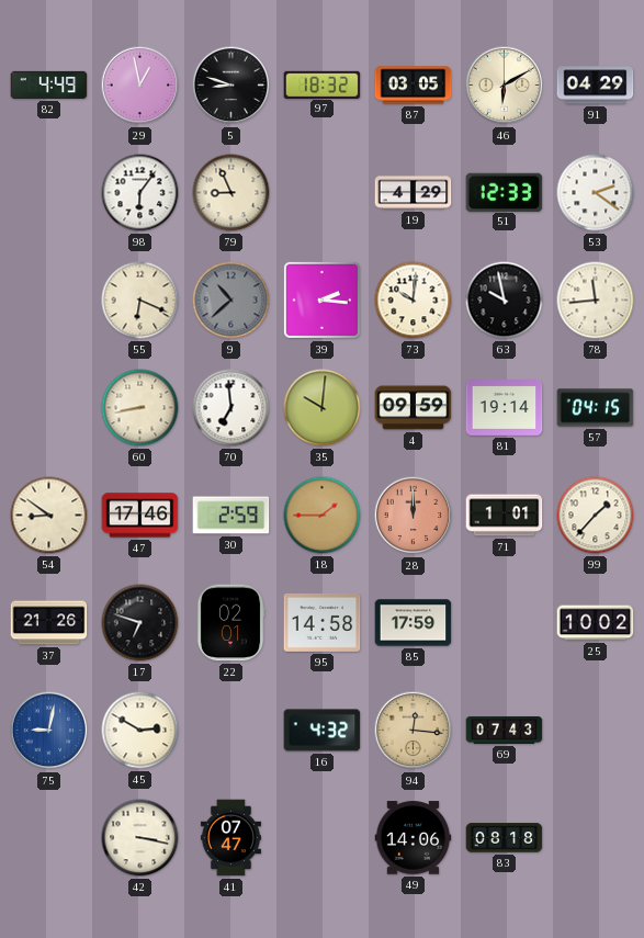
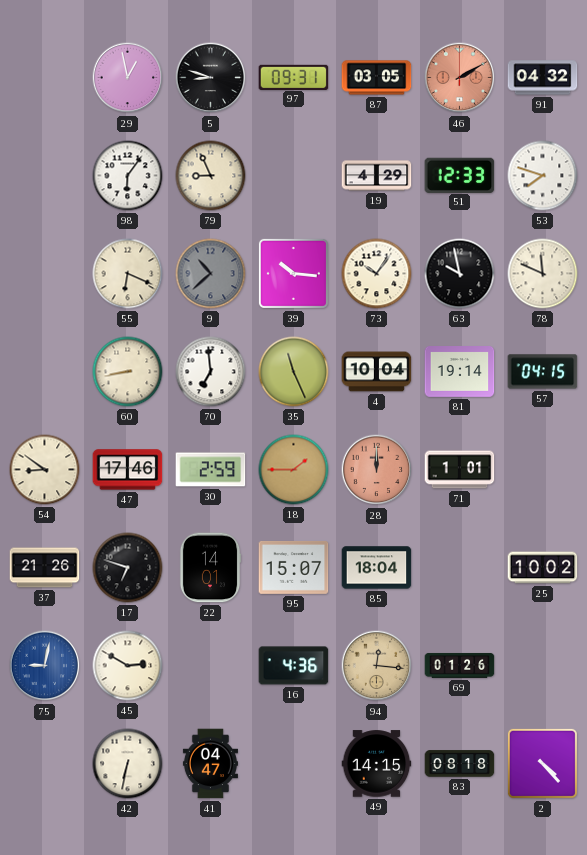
82: 4:49 -> none
97: 18:32 -> 09:31
46: 6:10 -> 2:10
46 dial: cream -> salmon
91: 04:29 -> 04:32
53: 2:21 -> 7:48
39: 2:16 -> 10:16
73: 10:01 -> 10:06
78: 11:44 -> 11:49
35: 10:01 -> 11:26
4: 09:59 -> 10:04
99: 1:37 -> none
22: 02:01 -> 14:01
95: 14:58 -> 15:07
85: 17:59 -> 18:04
16: 4:32 -> 4:36
69: 07:43 -> 01:26
42: 3:17 -> 6:32
41: 07:47 -> 04:47
49: 14:06 -> 14:15
2: none -> 4:23
